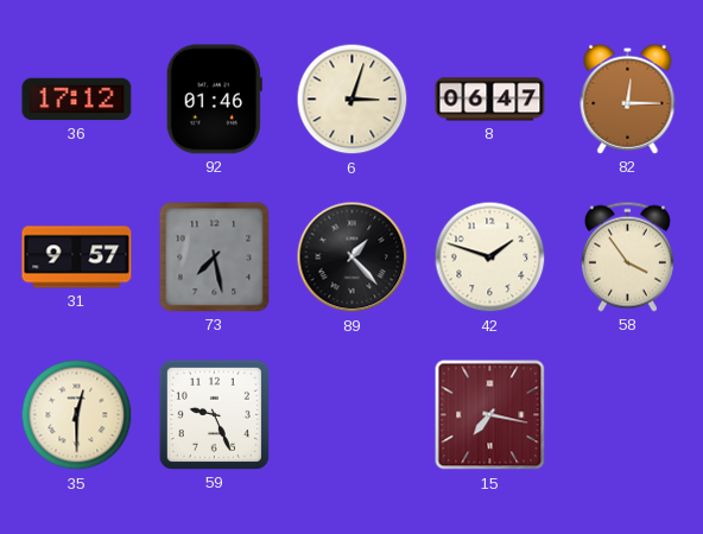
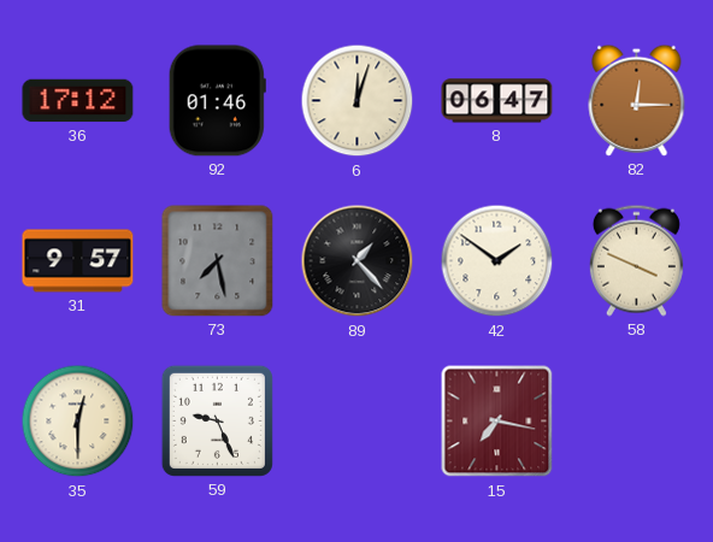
6: 3:03 -> 12:03
42: 1:48 -> 1:51
58: 3:54 -> 3:49
